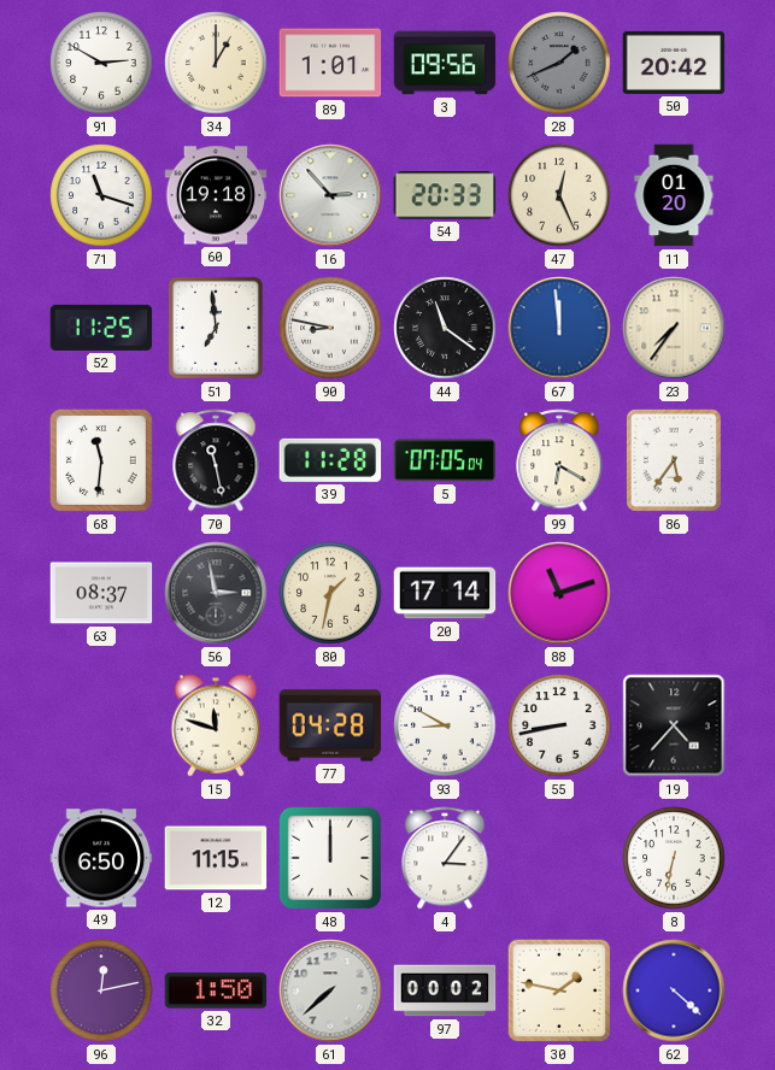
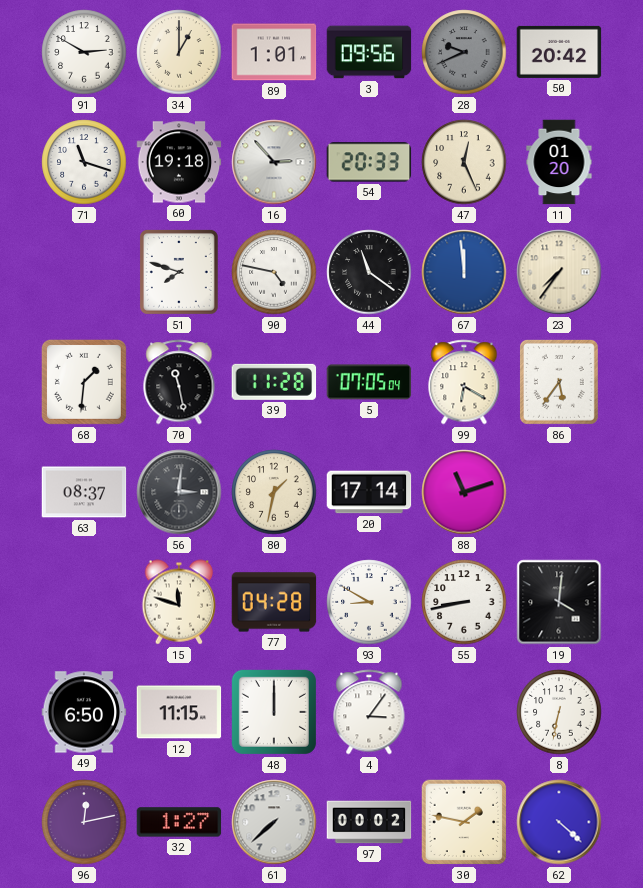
28: 1:41 -> 9:41
52: 11:25 -> none
51: 6:59 -> 7:48
90: 8:47 -> 4:47
68: 11:31 -> 1:31
56: 2:58 -> 3:01
19: 4:37 -> 4:01
32: 1:50 -> 1:27
